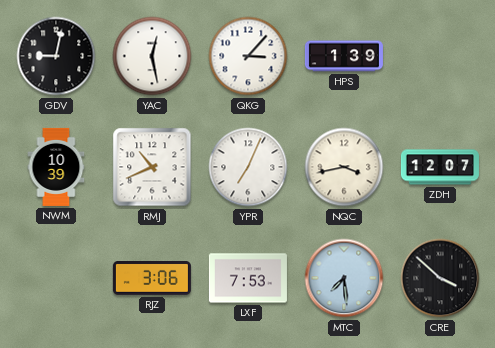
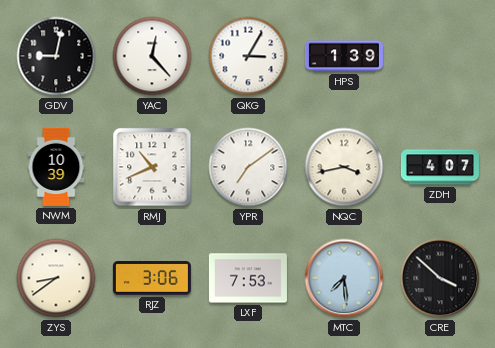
YAC: 12:28 -> 12:23
QKG: 3:07 -> 3:05
YPR: 7:04 -> 7:09
ZDH: 12:07 -> 4:07
ZYS: none -> 8:39
